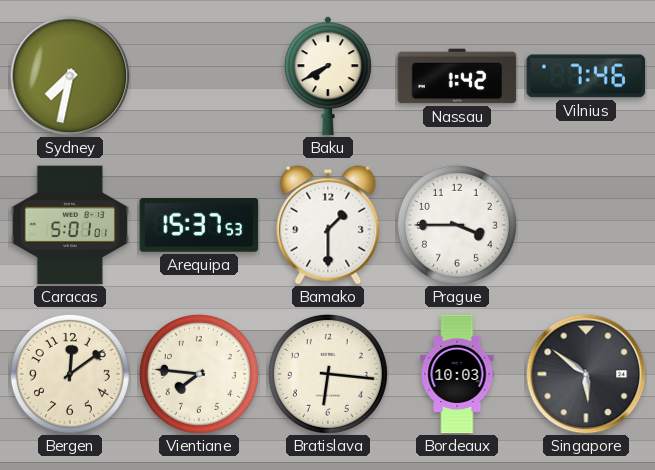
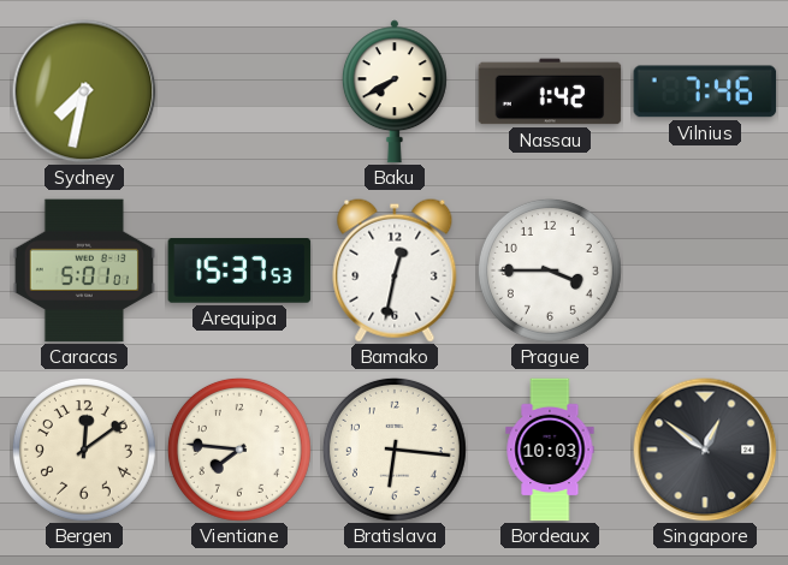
Bamako: 1:30 -> 12:32
Singapore: 5:51 -> 12:51
